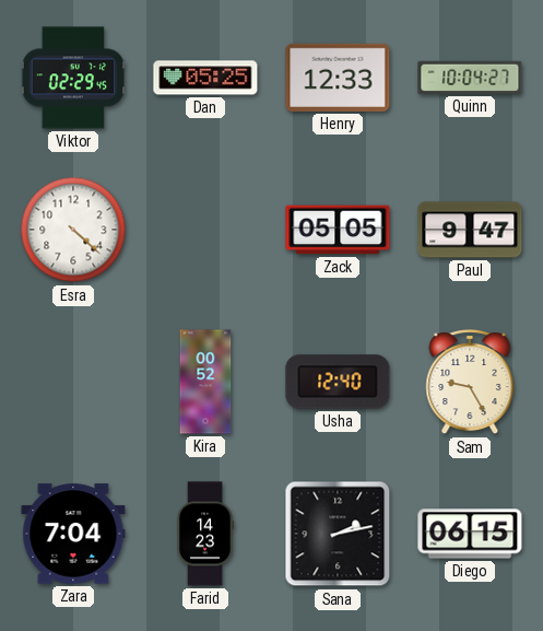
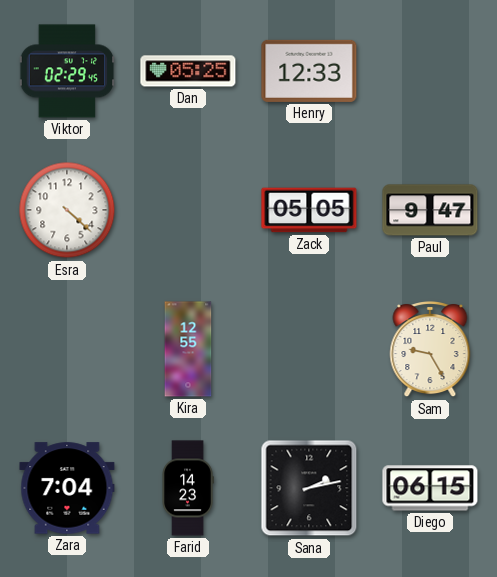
Quinn: 10:04 -> none
Kira: 00:52 -> 12:55
Usha: 12:40 -> none
